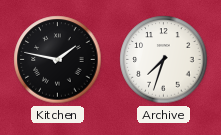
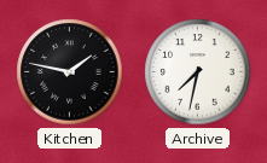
Archive: 7:33 -> 7:32
